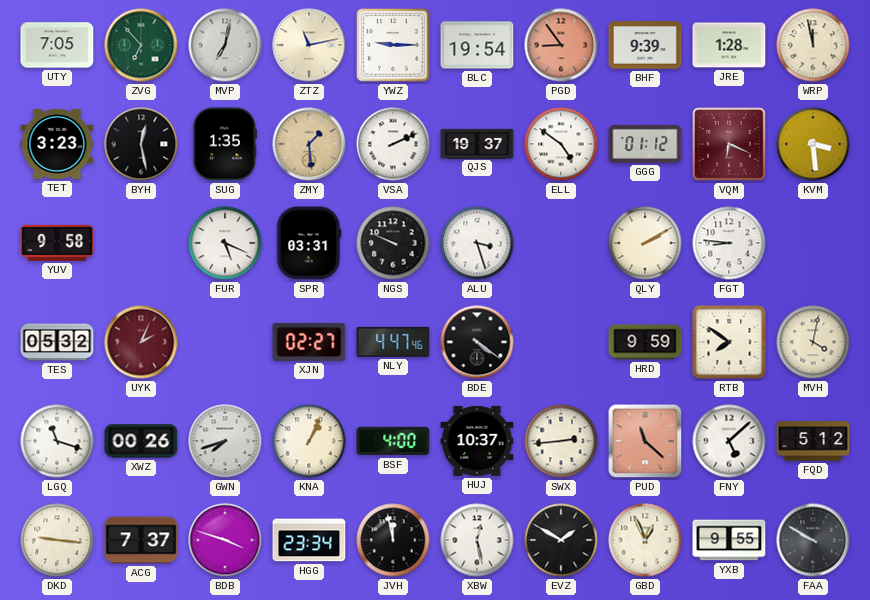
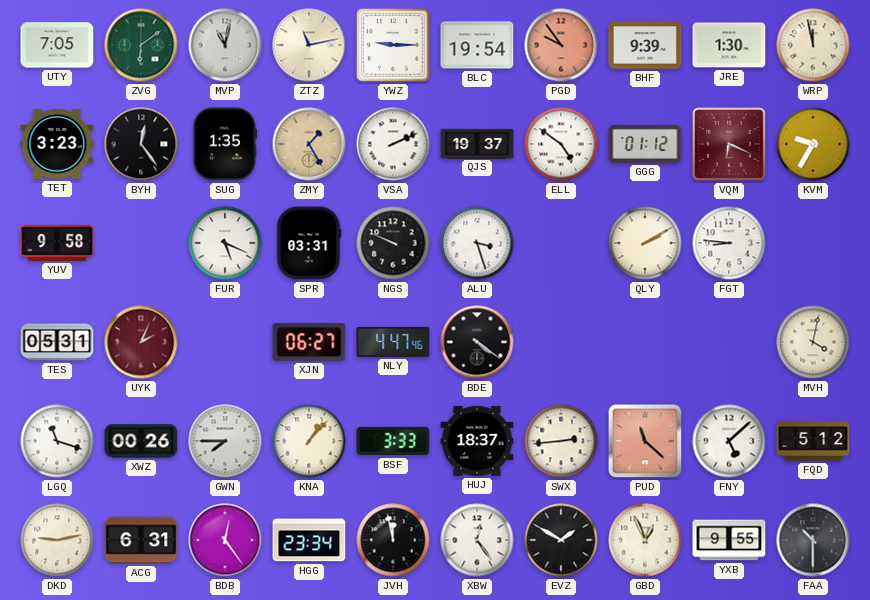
ZVG: 6:53 -> 6:09
MVP: 7:02 -> 11:02
PGD: 8:54 -> 9:54
JRE: 1:28 -> 1:30
BYH: 12:28 -> 12:24
ZMY: 1:29 -> 1:25
KVM: 3:29 -> 9:35
TES: 05:32 -> 05:31
XJN: 02:27 -> 06:27
HRD: 9:59 -> none
RTB: 7:51 -> none
GWN: 7:42 -> 7:45
KNA: 1:04 -> 1:07
BSF: 4:00 -> 3:33
HUJ: 10:37 -> 18:37
DKD: 9:16 -> 9:13
ACG: 7:37 -> 6:31
BDB: 3:48 -> 12:24
XBW: 12:28 -> 12:24
FAA: 9:50 -> 10:30
